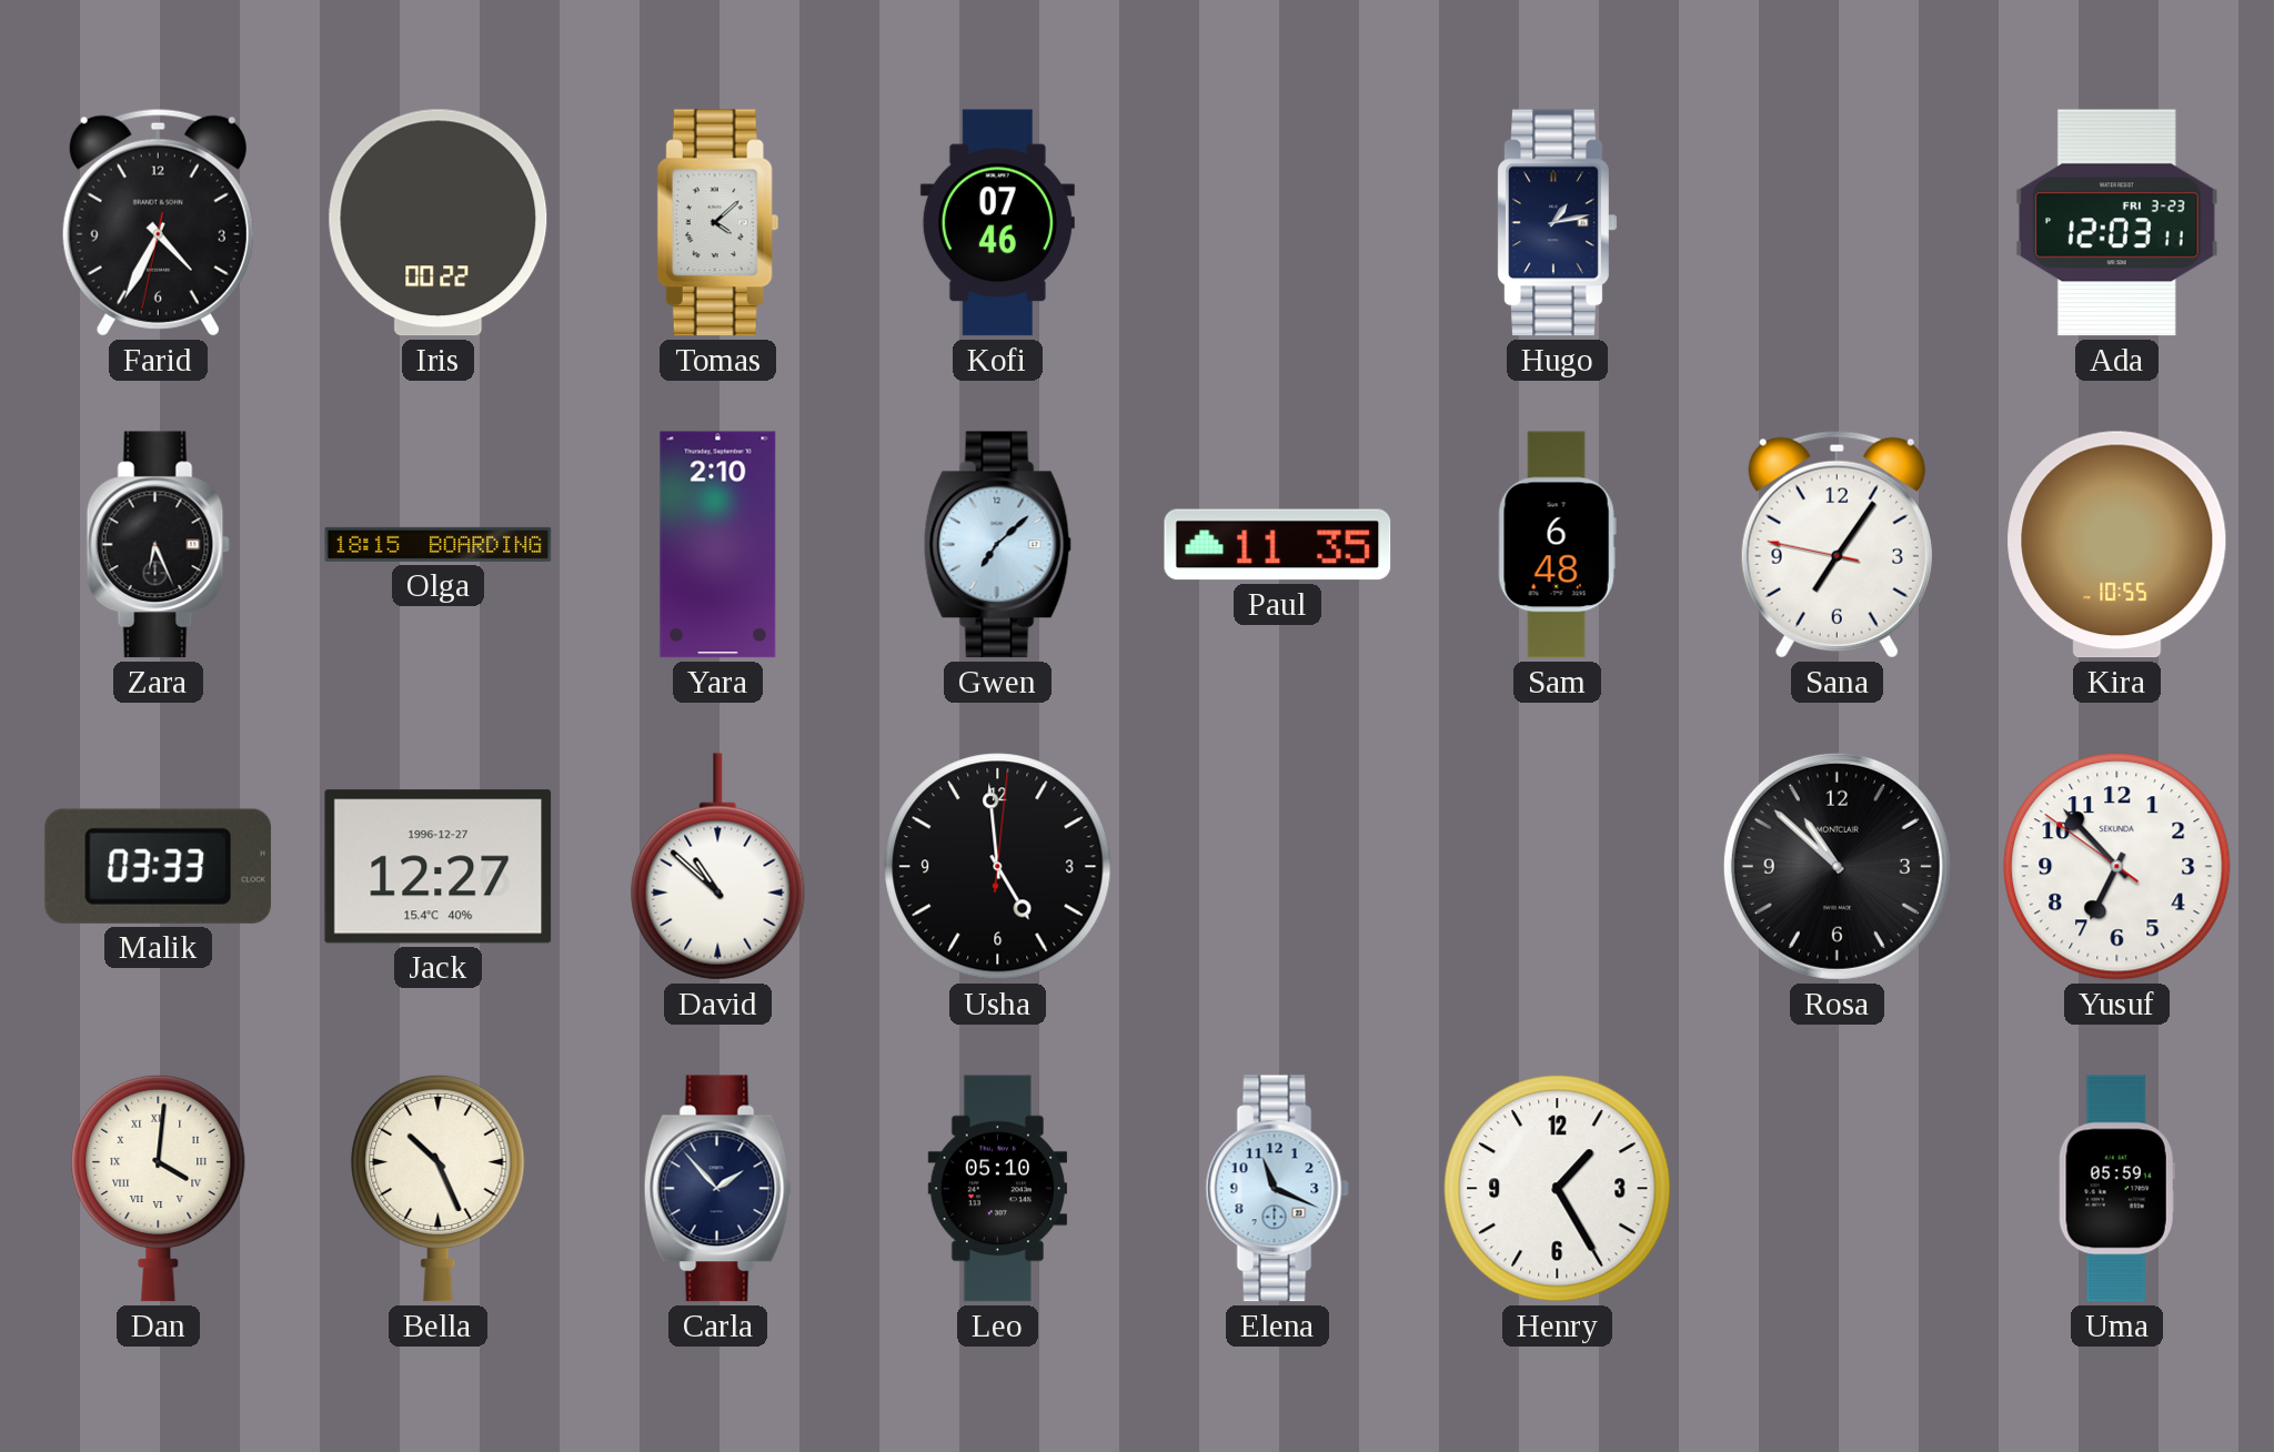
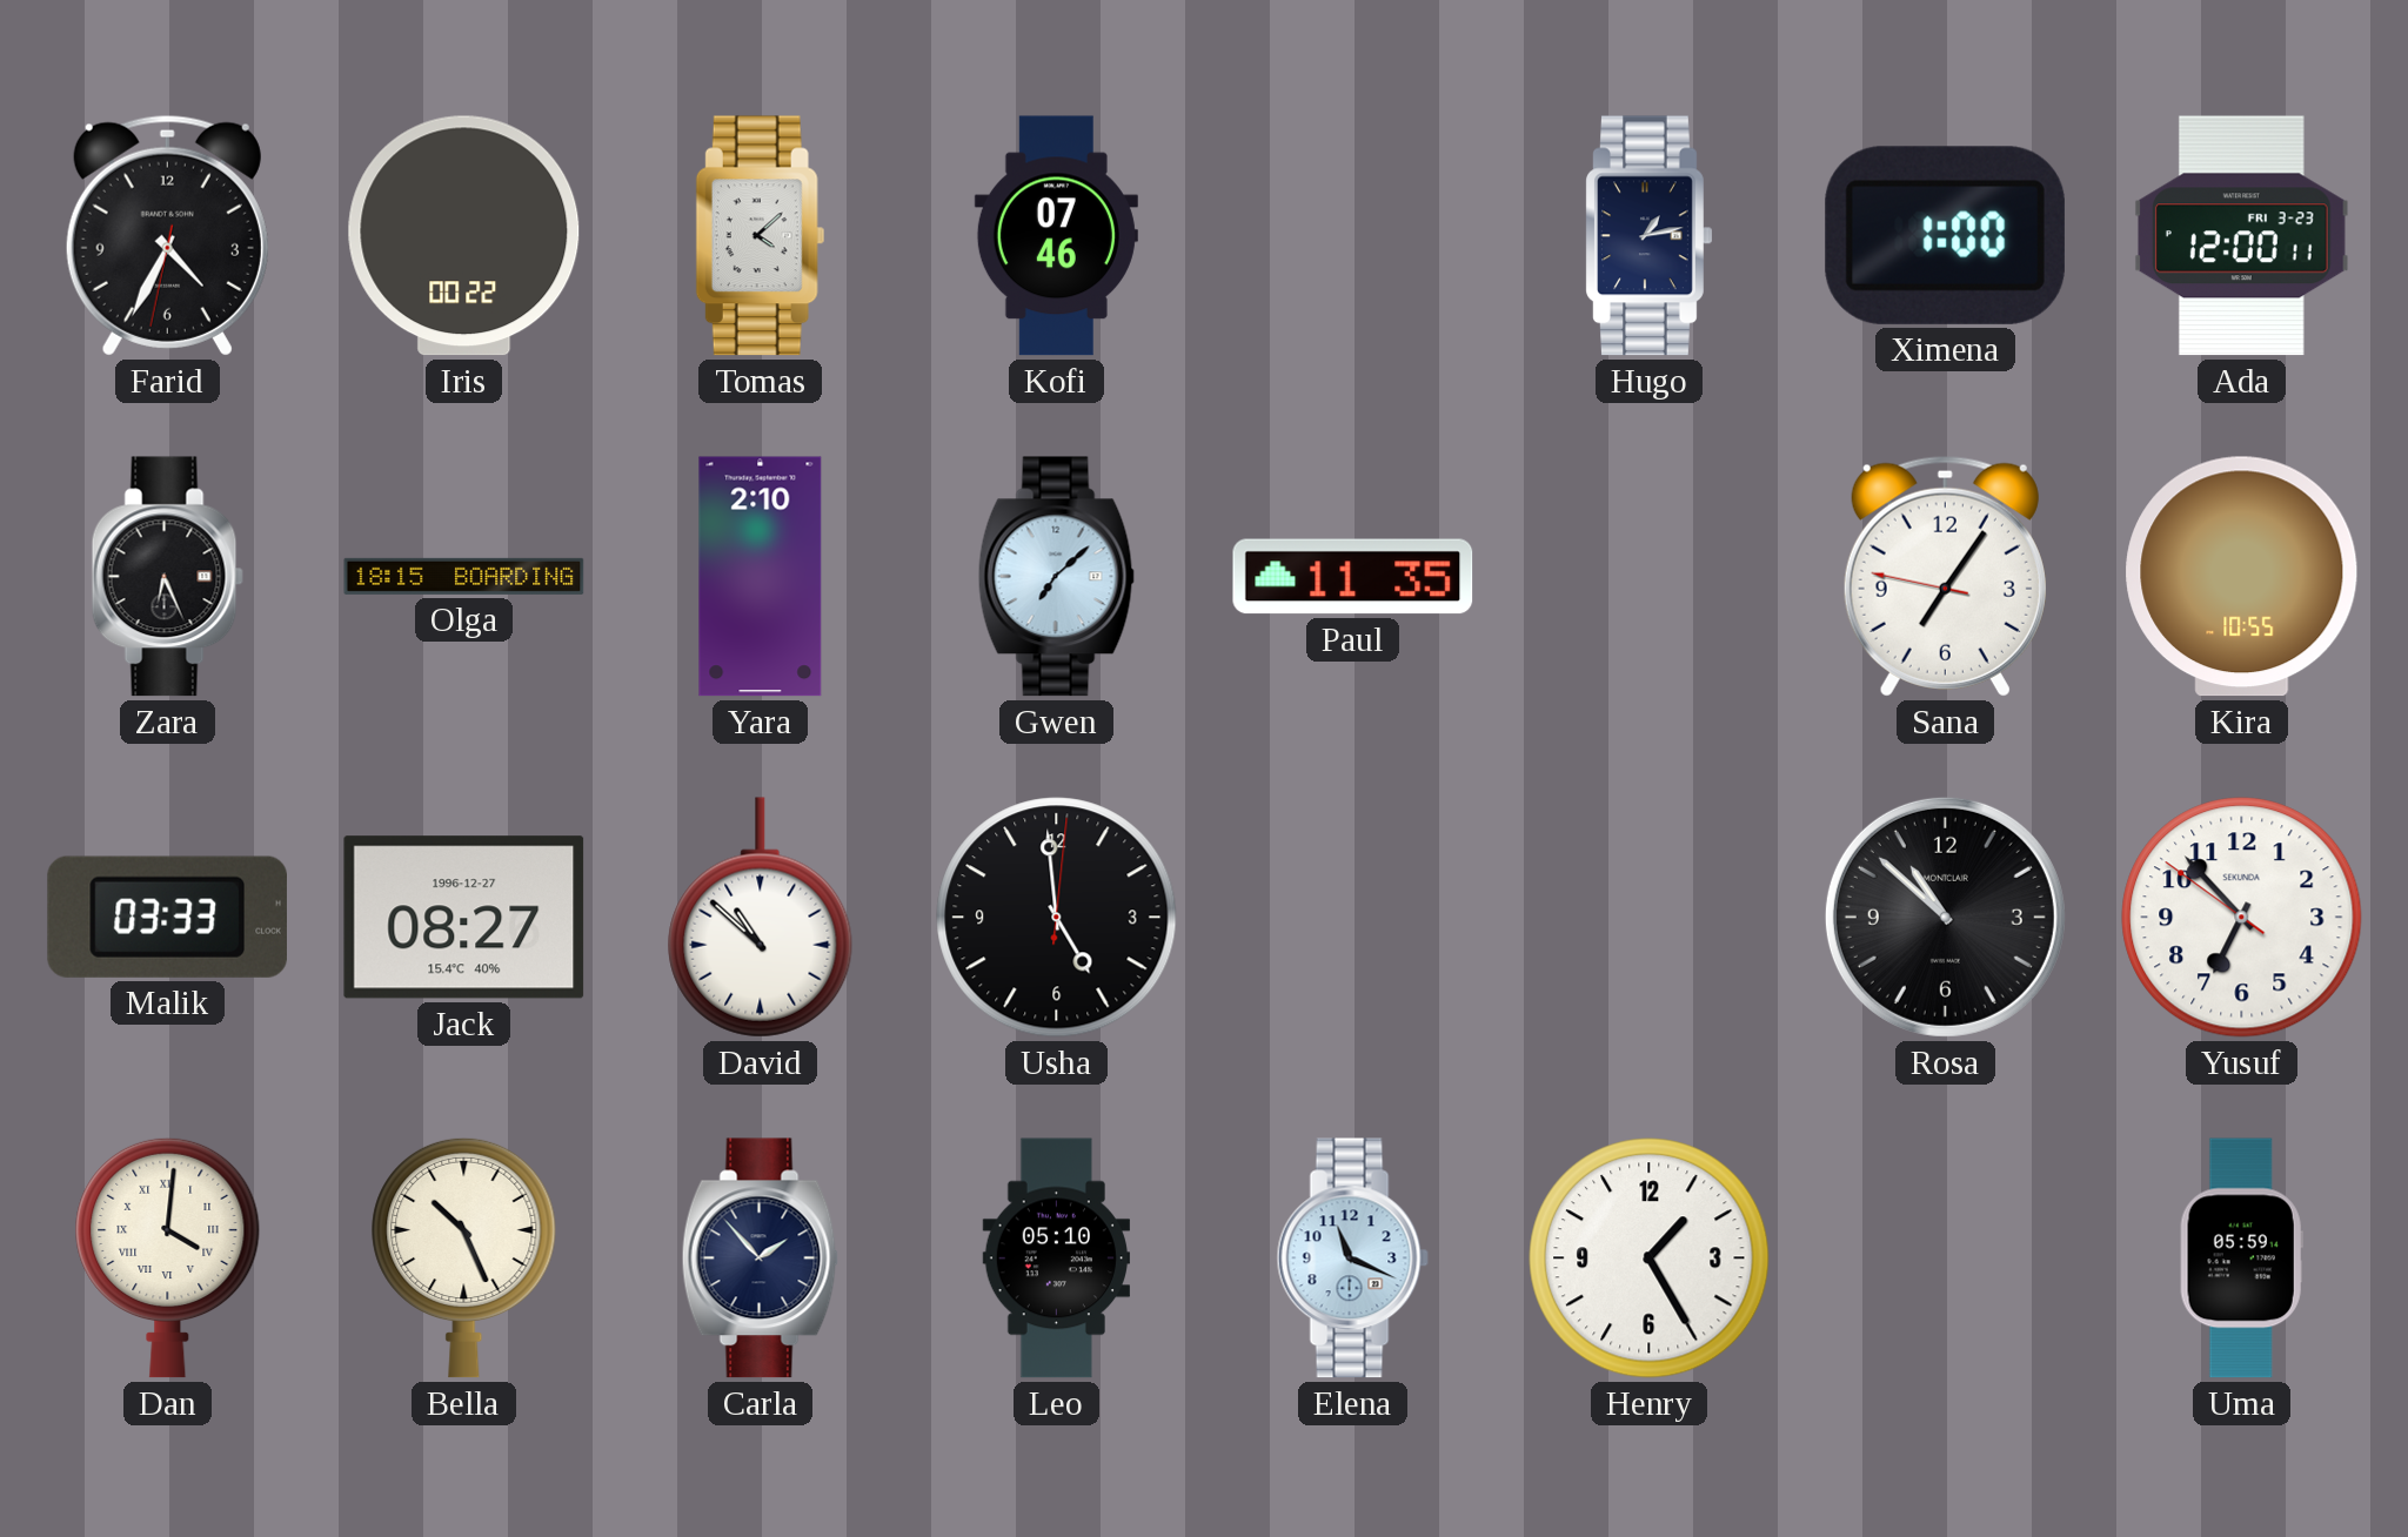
Ximena: none -> 1:00
Ada: 12:03 -> 12:00
Sam: 6:48 -> none
Jack: 12:27 -> 08:27
